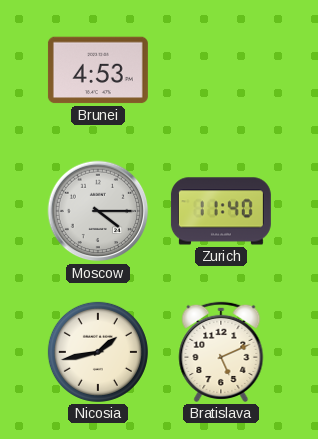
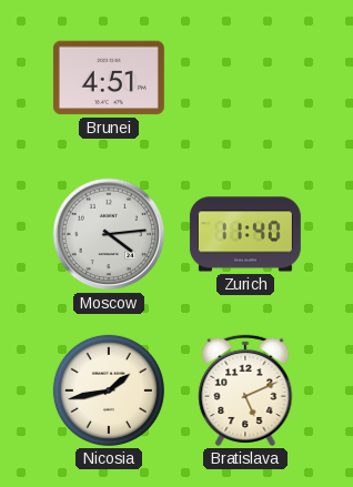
Brunei: 4:53 -> 4:51
Moscow: 4:15 -> 4:14
